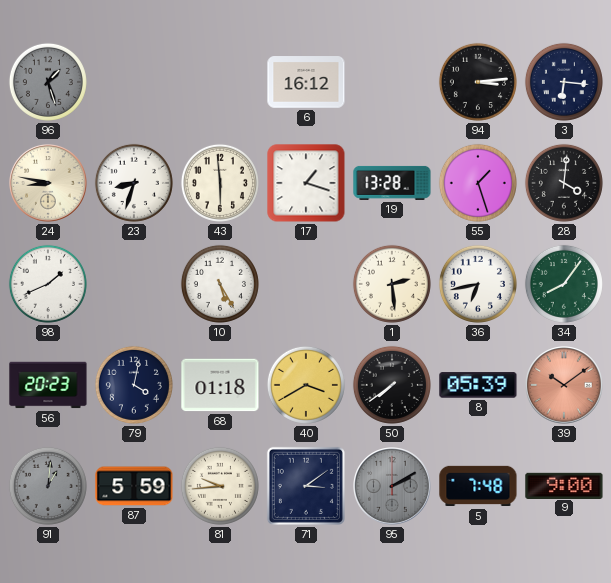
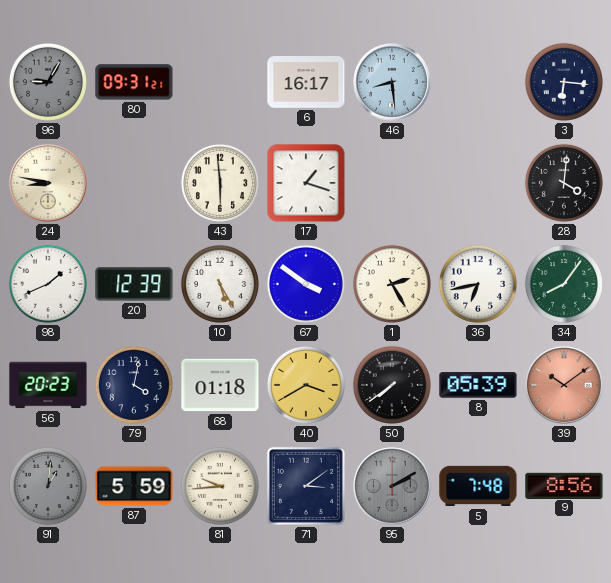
96: 1:27 -> 9:05
80: none -> 09:31
6: 16:12 -> 16:17
46: none -> 8:29
94: 3:14 -> none
23: 8:33 -> none
19: 13:28 -> none
55: 1:27 -> none
20: none -> 12:39
67: none -> 3:51
1: 2:29 -> 2:25
9: 9:00 -> 8:56
